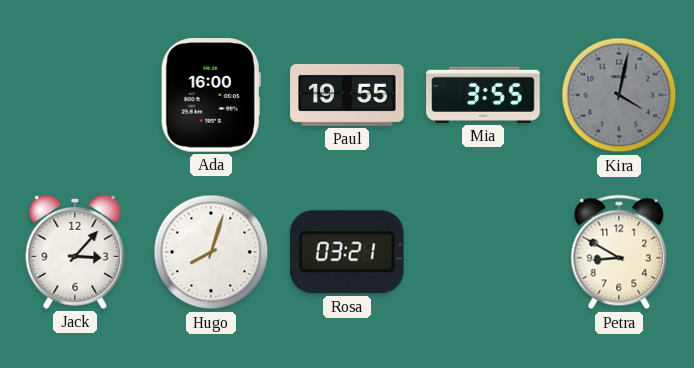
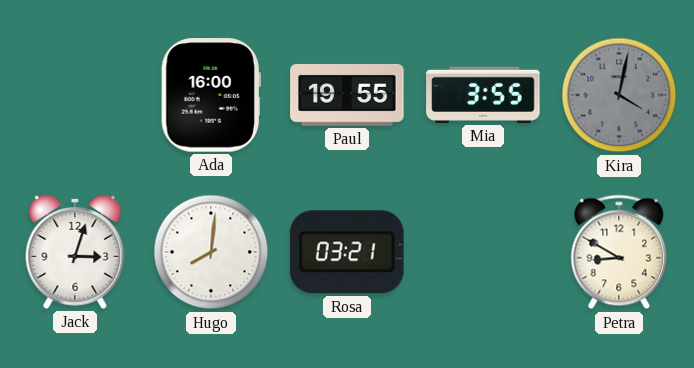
Jack: 3:07 -> 3:03
Hugo: 8:03 -> 8:01
